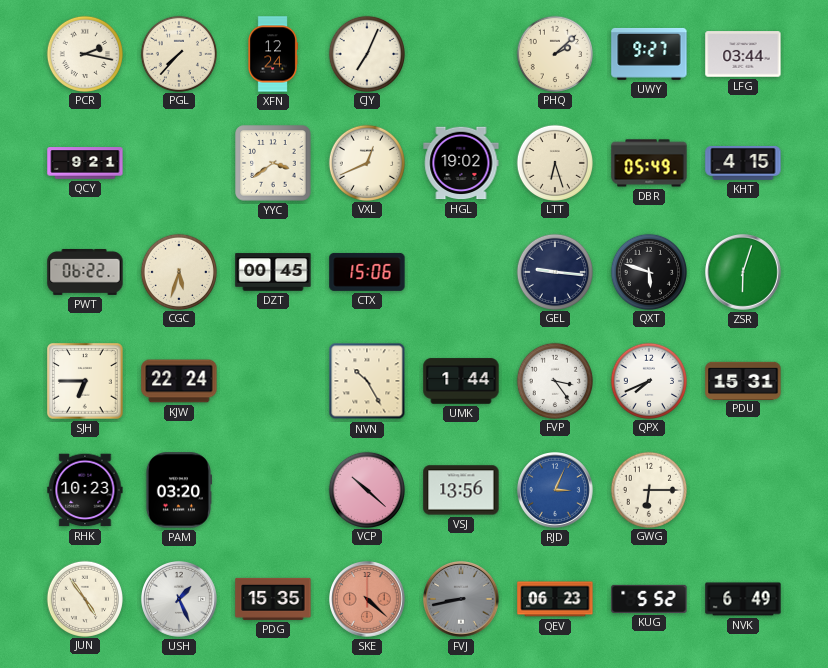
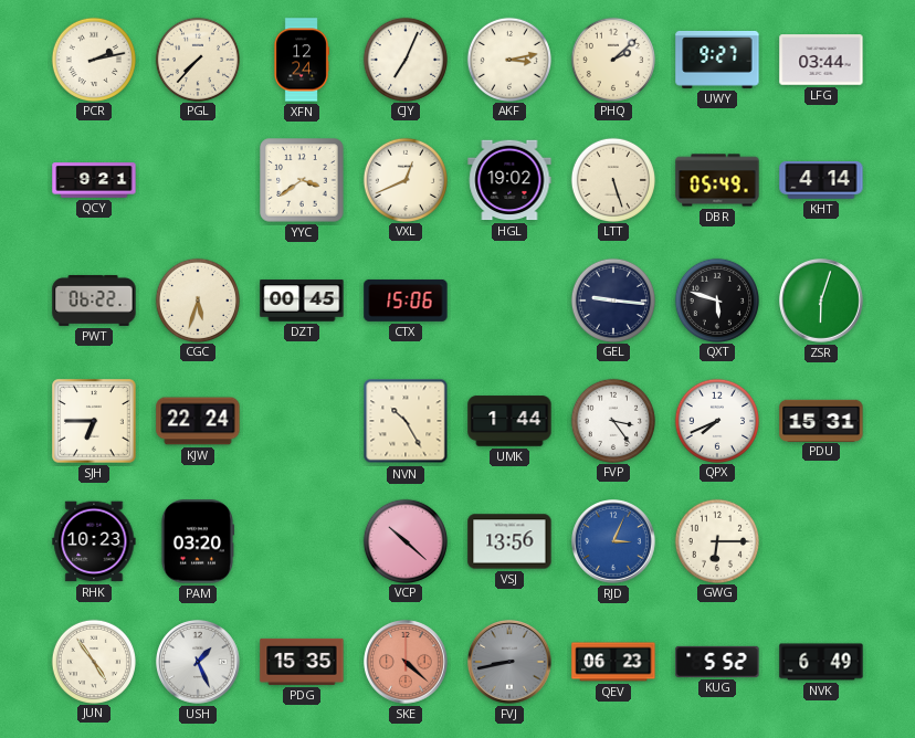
PCR: 2:17 -> 2:13
AKF: none -> 3:13
LTT: 6:27 -> 5:27
KHT: 4:15 -> 4:14
